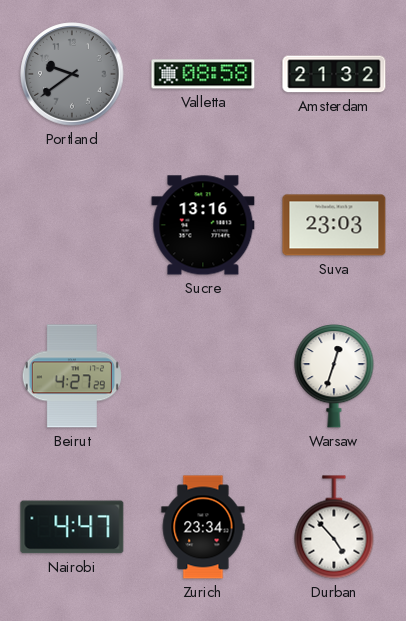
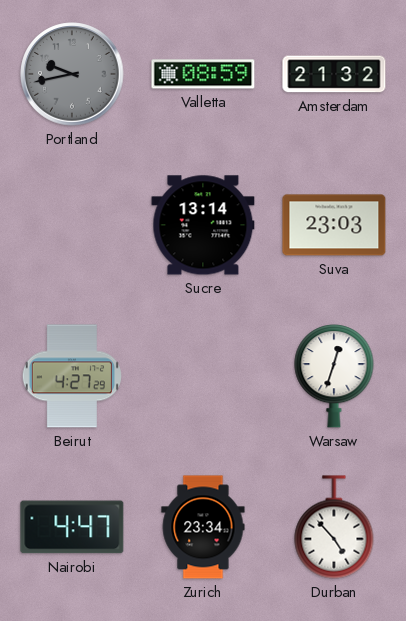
Portland: 9:39 -> 9:43
Valletta: 08:58 -> 08:59
Sucre: 13:16 -> 13:14
